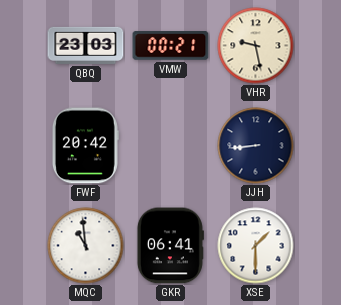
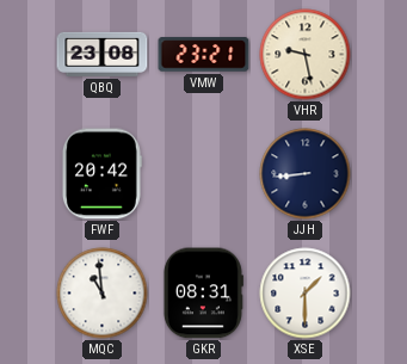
QBQ: 23:03 -> 23:08
VMW: 00:21 -> 23:21
GKR: 06:41 -> 08:31
